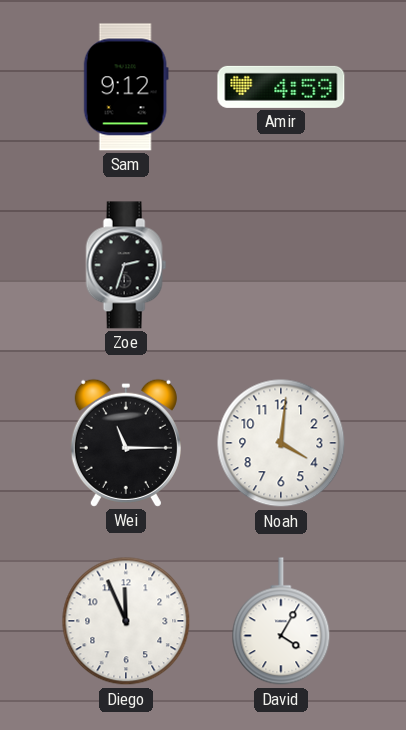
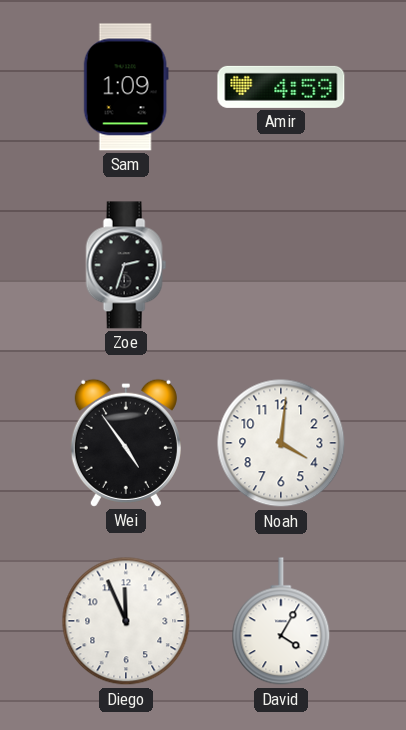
Sam: 9:12 -> 1:09
Wei: 11:15 -> 4:54
